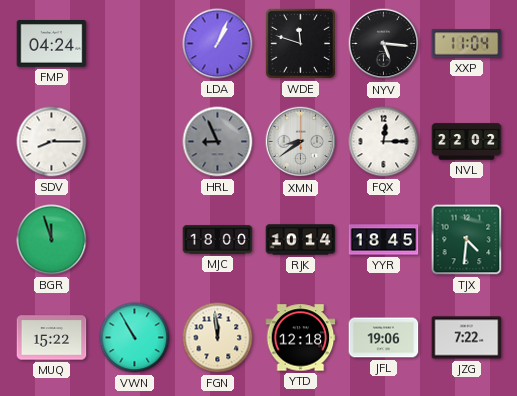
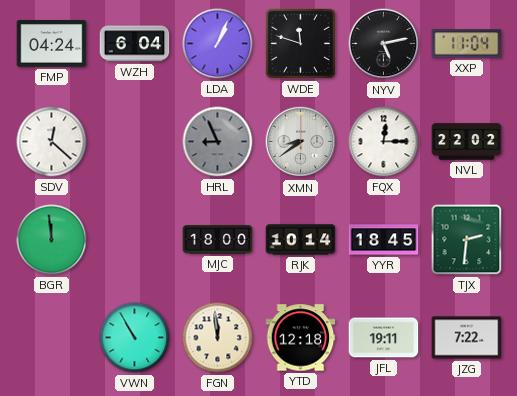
WZH: none -> 6:04
NYV: 5:16 -> 5:13
SDV: 8:15 -> 12:22
BGR: 11:57 -> 11:59
TJX: 4:31 -> 2:31
MUQ: 15:22 -> none
JFL: 19:06 -> 19:11
